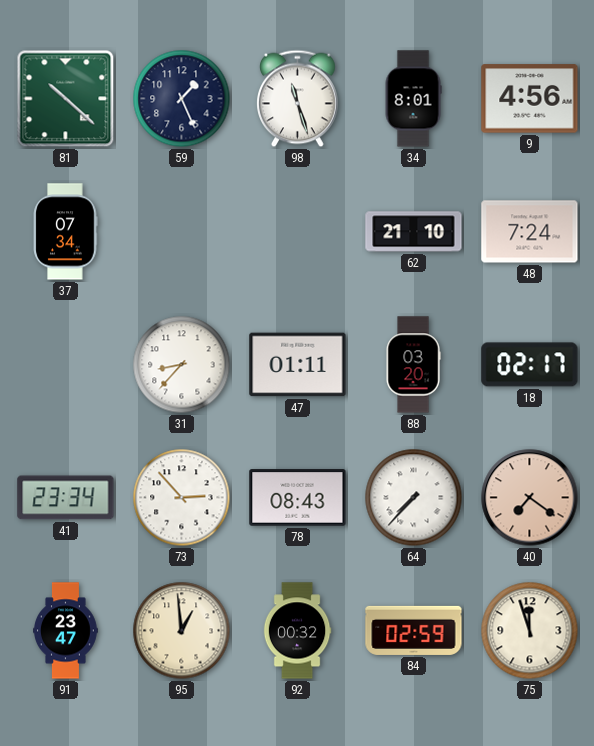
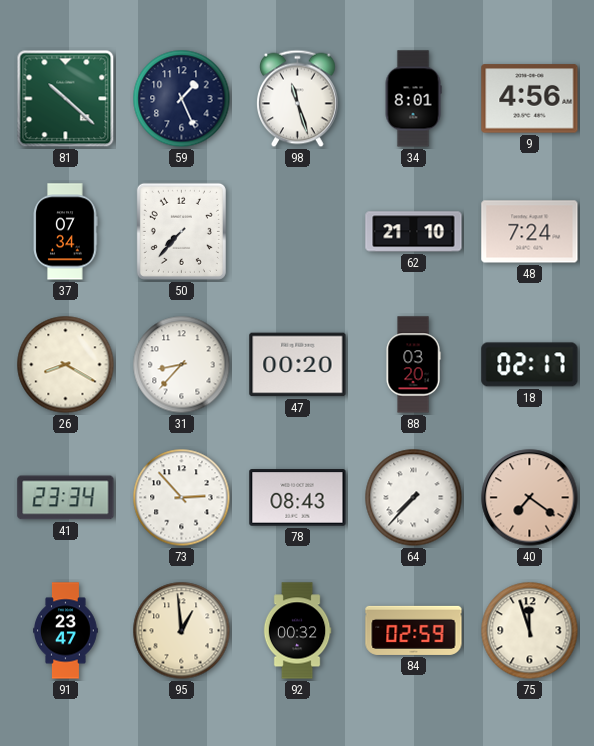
50: none -> 7:37
26: none -> 8:20
47: 01:11 -> 00:20
